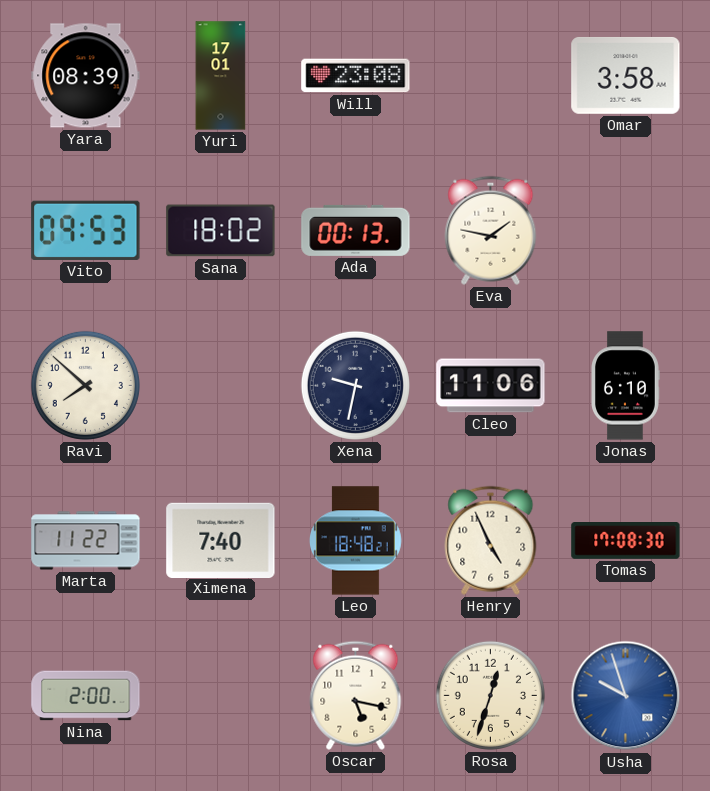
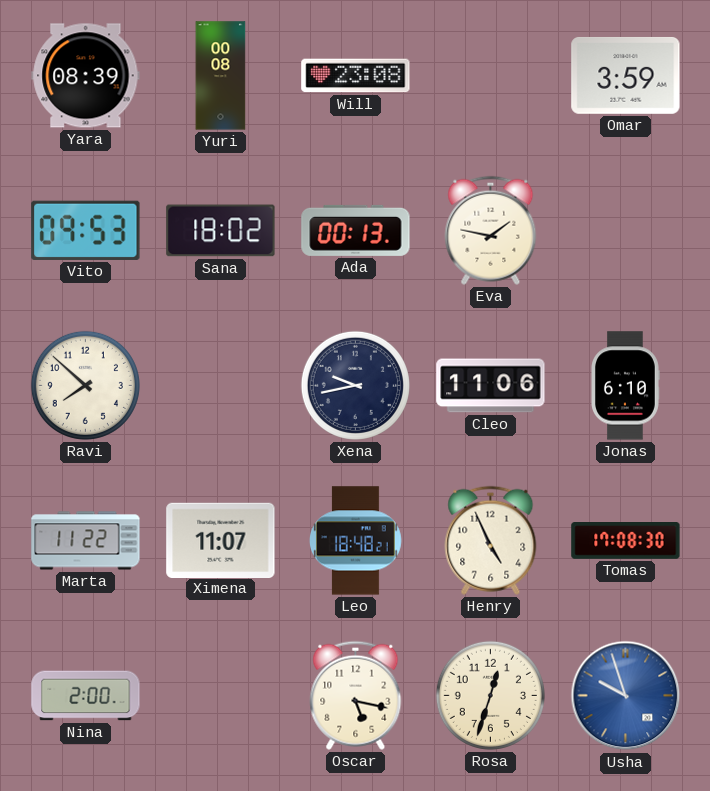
Yuri: 17:01 -> 00:08
Omar: 3:58 -> 3:59
Xena: 9:32 -> 9:43
Ximena: 7:40 -> 11:07
